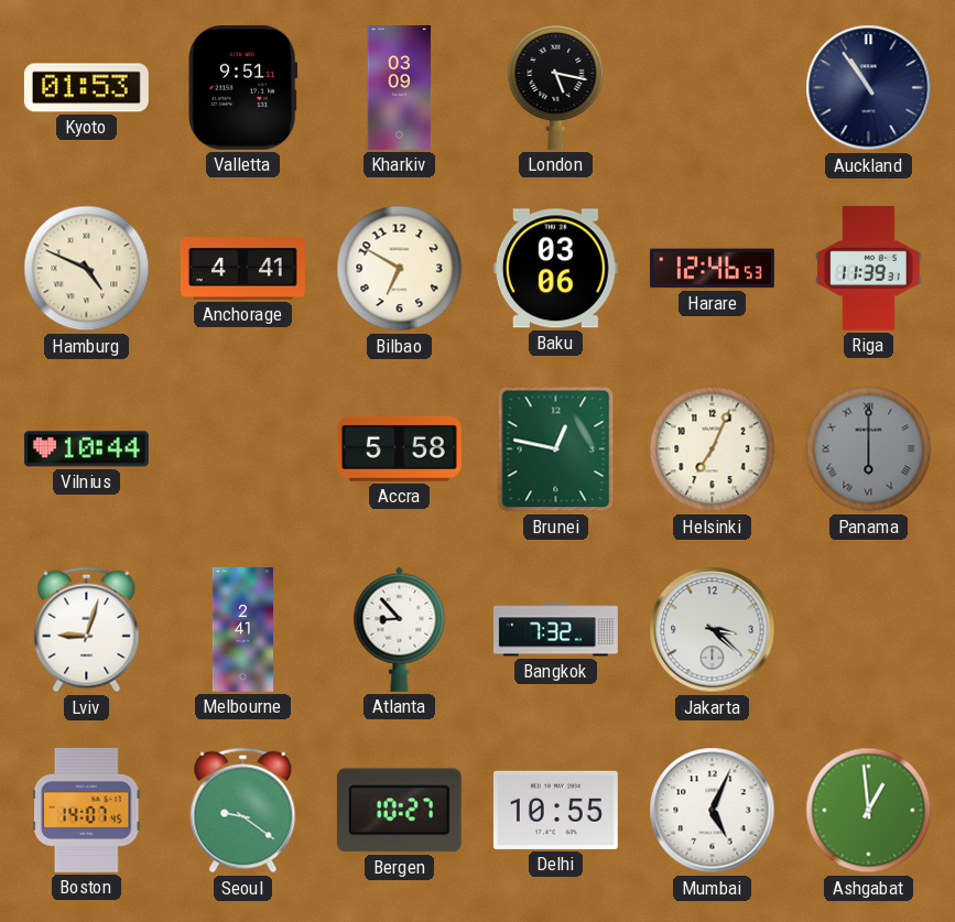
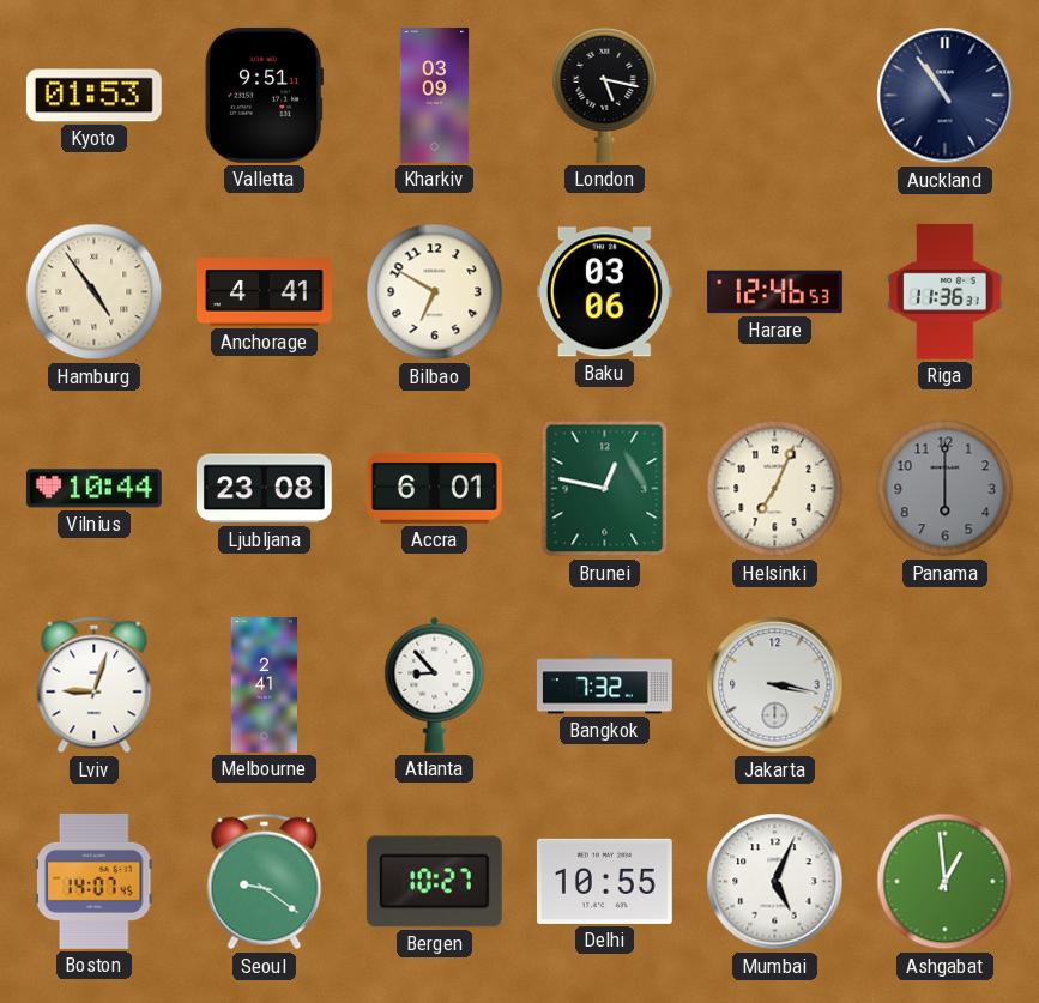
Hamburg: 4:49 -> 4:54
Riga: 11:39 -> 11:36
Ljubljana: none -> 23:08
Accra: 5:58 -> 6:01
Panama numerals: Roman -> Arabic
Jakarta: 3:22 -> 3:17
